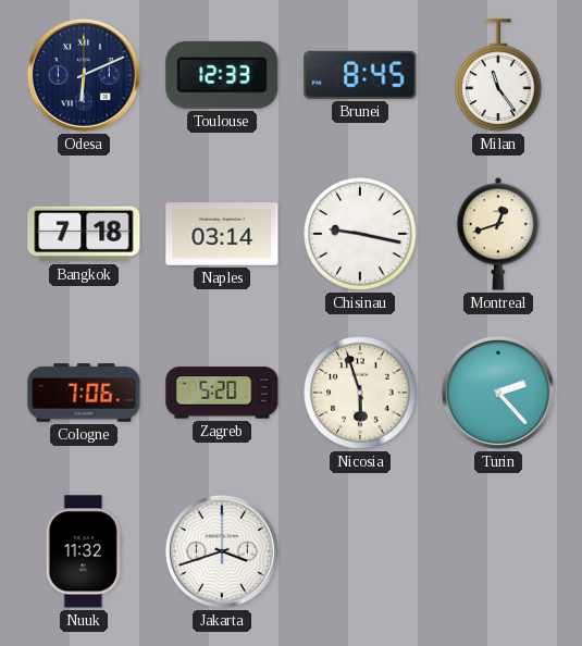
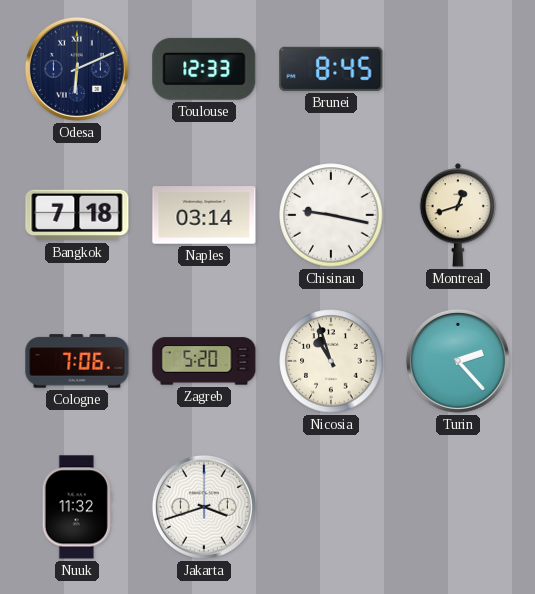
Milan: 11:24 -> none
Nicosia: 5:57 -> 10:57
